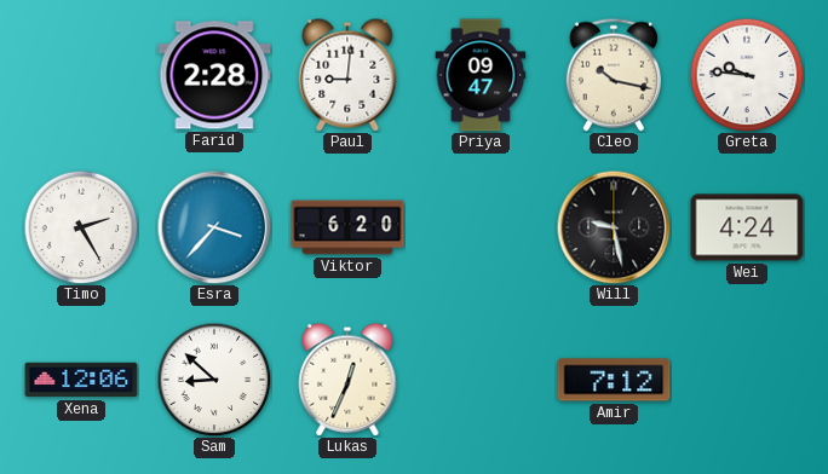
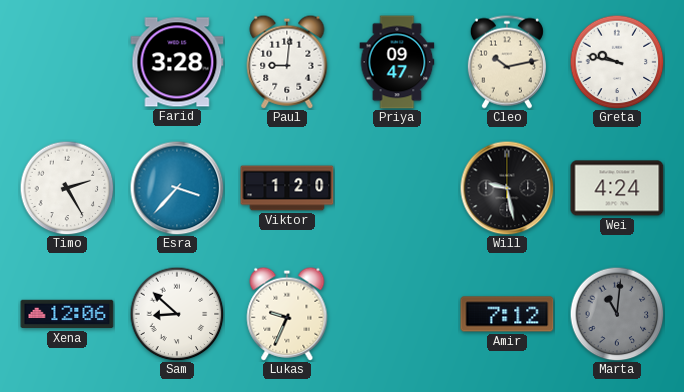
Farid: 2:28 -> 3:28
Cleo: 10:17 -> 10:13
Greta: 9:46 -> 9:47
Viktor: 6:20 -> 1:20
Lukas: 12:34 -> 9:34
Marta: none -> 11:01
